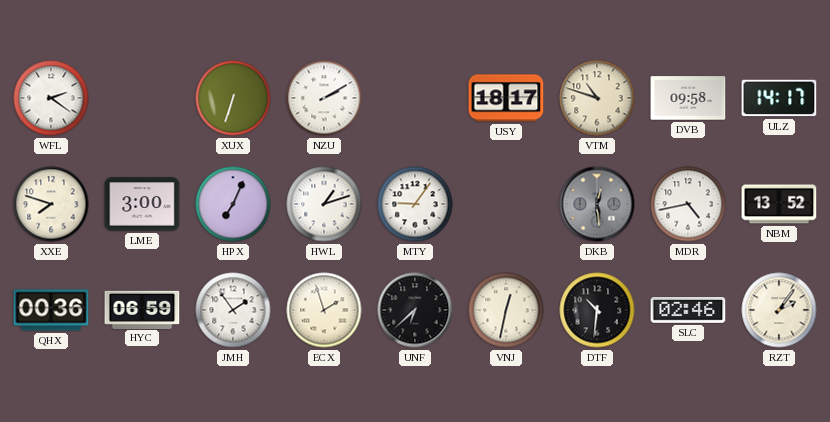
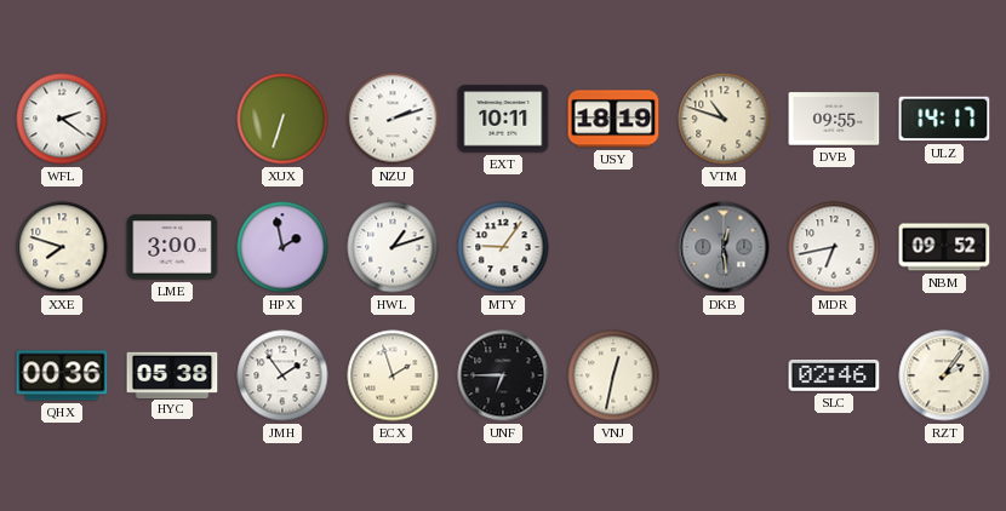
NZU: 2:10 -> 2:12
EXT: none -> 10:11
USY: 18:17 -> 18:19
DVB: 09:58 -> 09:55
HPX: 7:04 -> 1:58
MDR: 4:43 -> 6:43
NBM: 13:52 -> 09:52
HYC: 06:59 -> 05:38
UNF: 6:38 -> 6:45
DTF: 10:31 -> none
